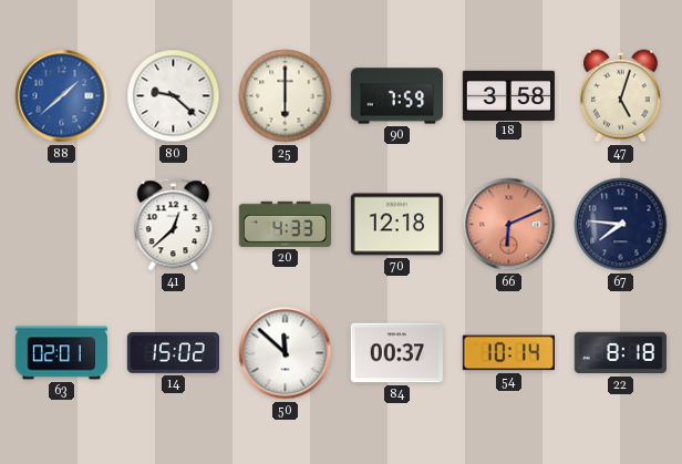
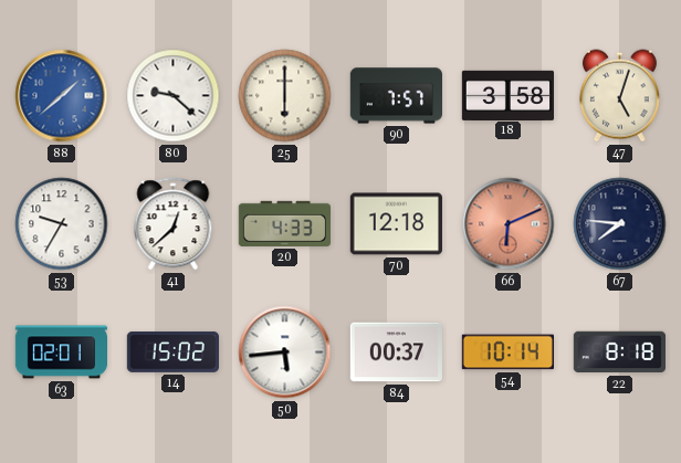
90: 7:59 -> 7:57
53: none -> 9:35
50: 11:52 -> 5:44
